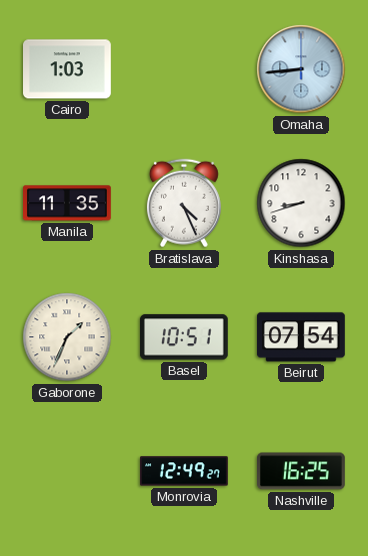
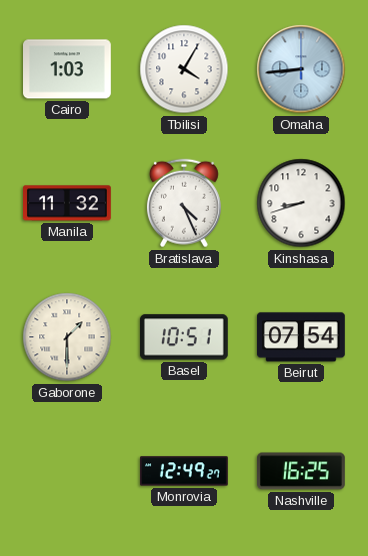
Tbilisi: none -> 4:05
Manila: 11:35 -> 11:32
Gaborone: 1:34 -> 1:30
